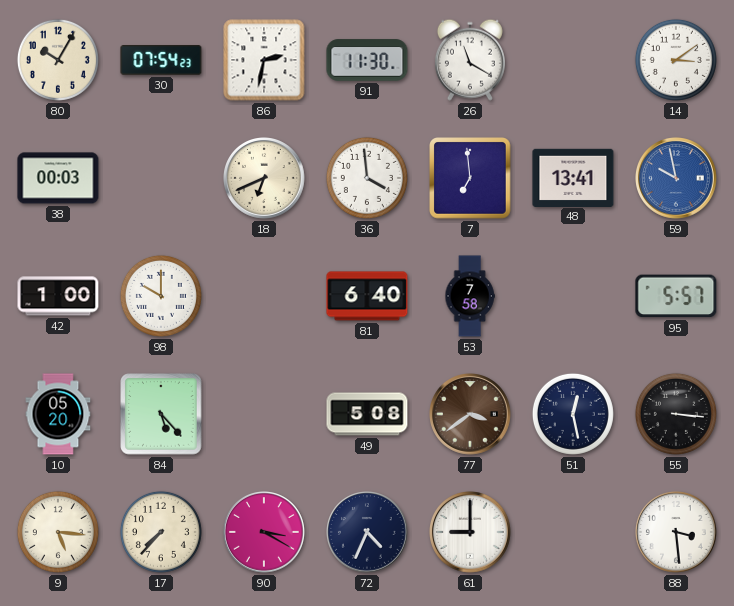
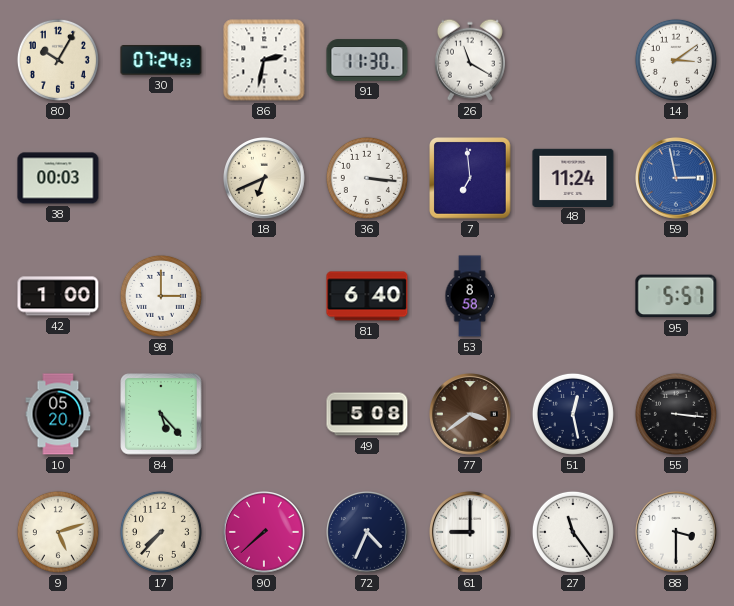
30: 07:54 -> 07:24
36: 3:59 -> 3:16
48: 13:41 -> 11:24
59: 9:58 -> 2:58
98: 10:00 -> 3:00
53: 7:58 -> 8:58
9: 5:16 -> 5:12
90: 3:20 -> 7:38
27: none -> 11:24
88: 3:29 -> 3:30
